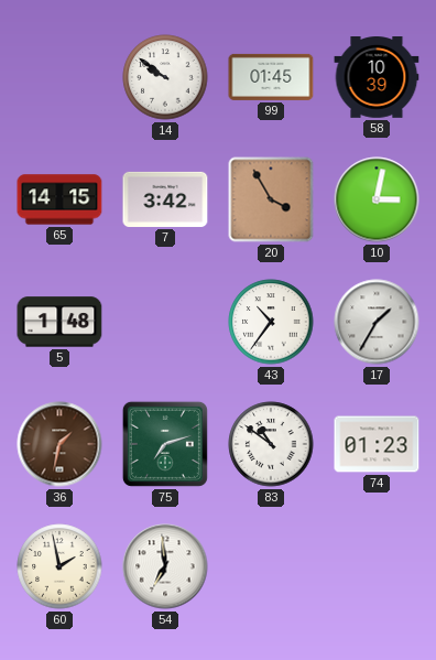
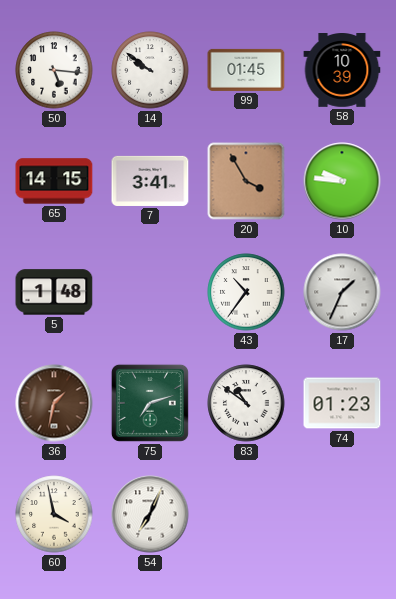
50: none -> 5:16
7: 3:42 -> 3:41
10: 3:02 -> 9:46
17: 1:35 -> 1:34
60: 1:58 -> 3:58
54: 6:59 -> 7:04
